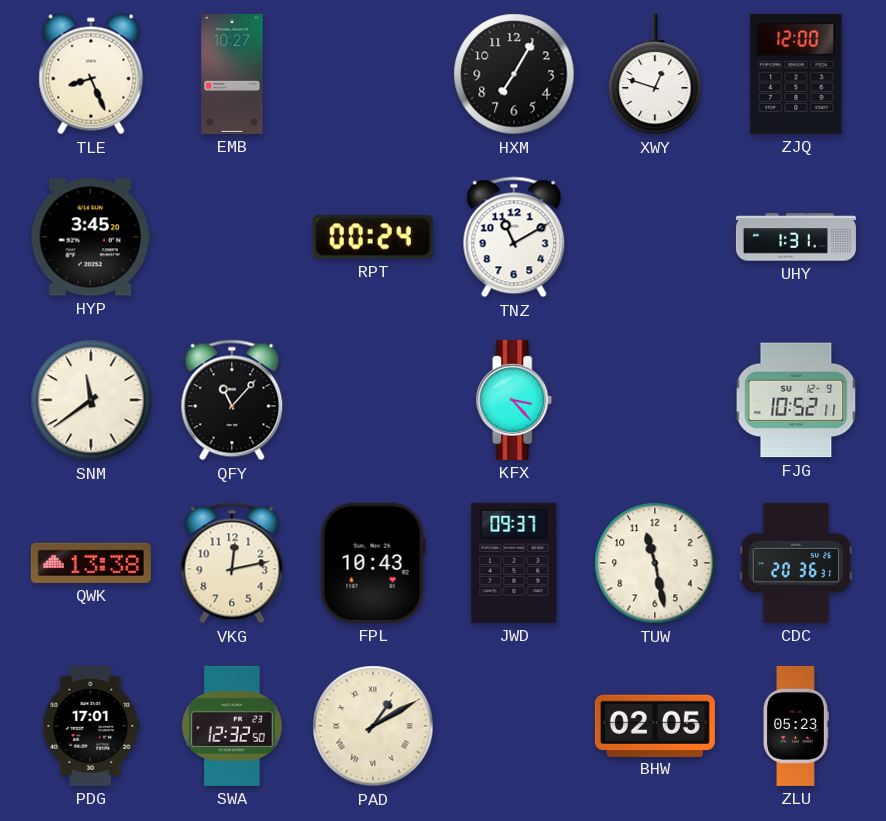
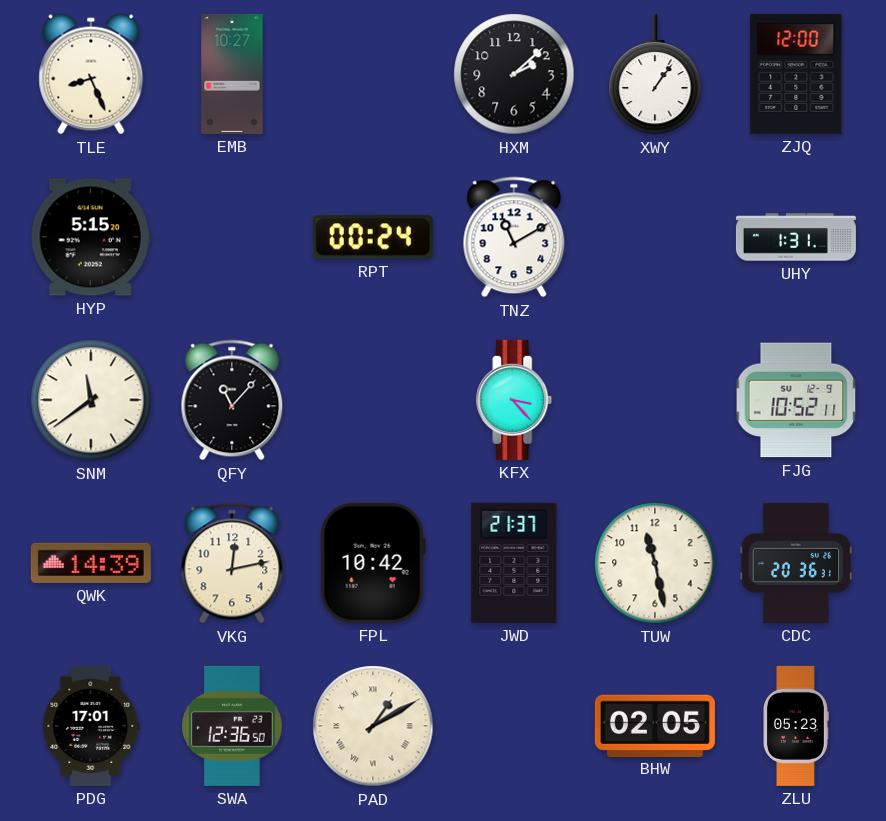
HXM: 7:05 -> 2:08
XWY: 12:48 -> 1:06
HYP: 3:45 -> 5:15
QWK: 13:38 -> 14:39
FPL: 10:43 -> 10:42
JWD: 09:37 -> 21:37
SWA: 12:32 -> 12:36
